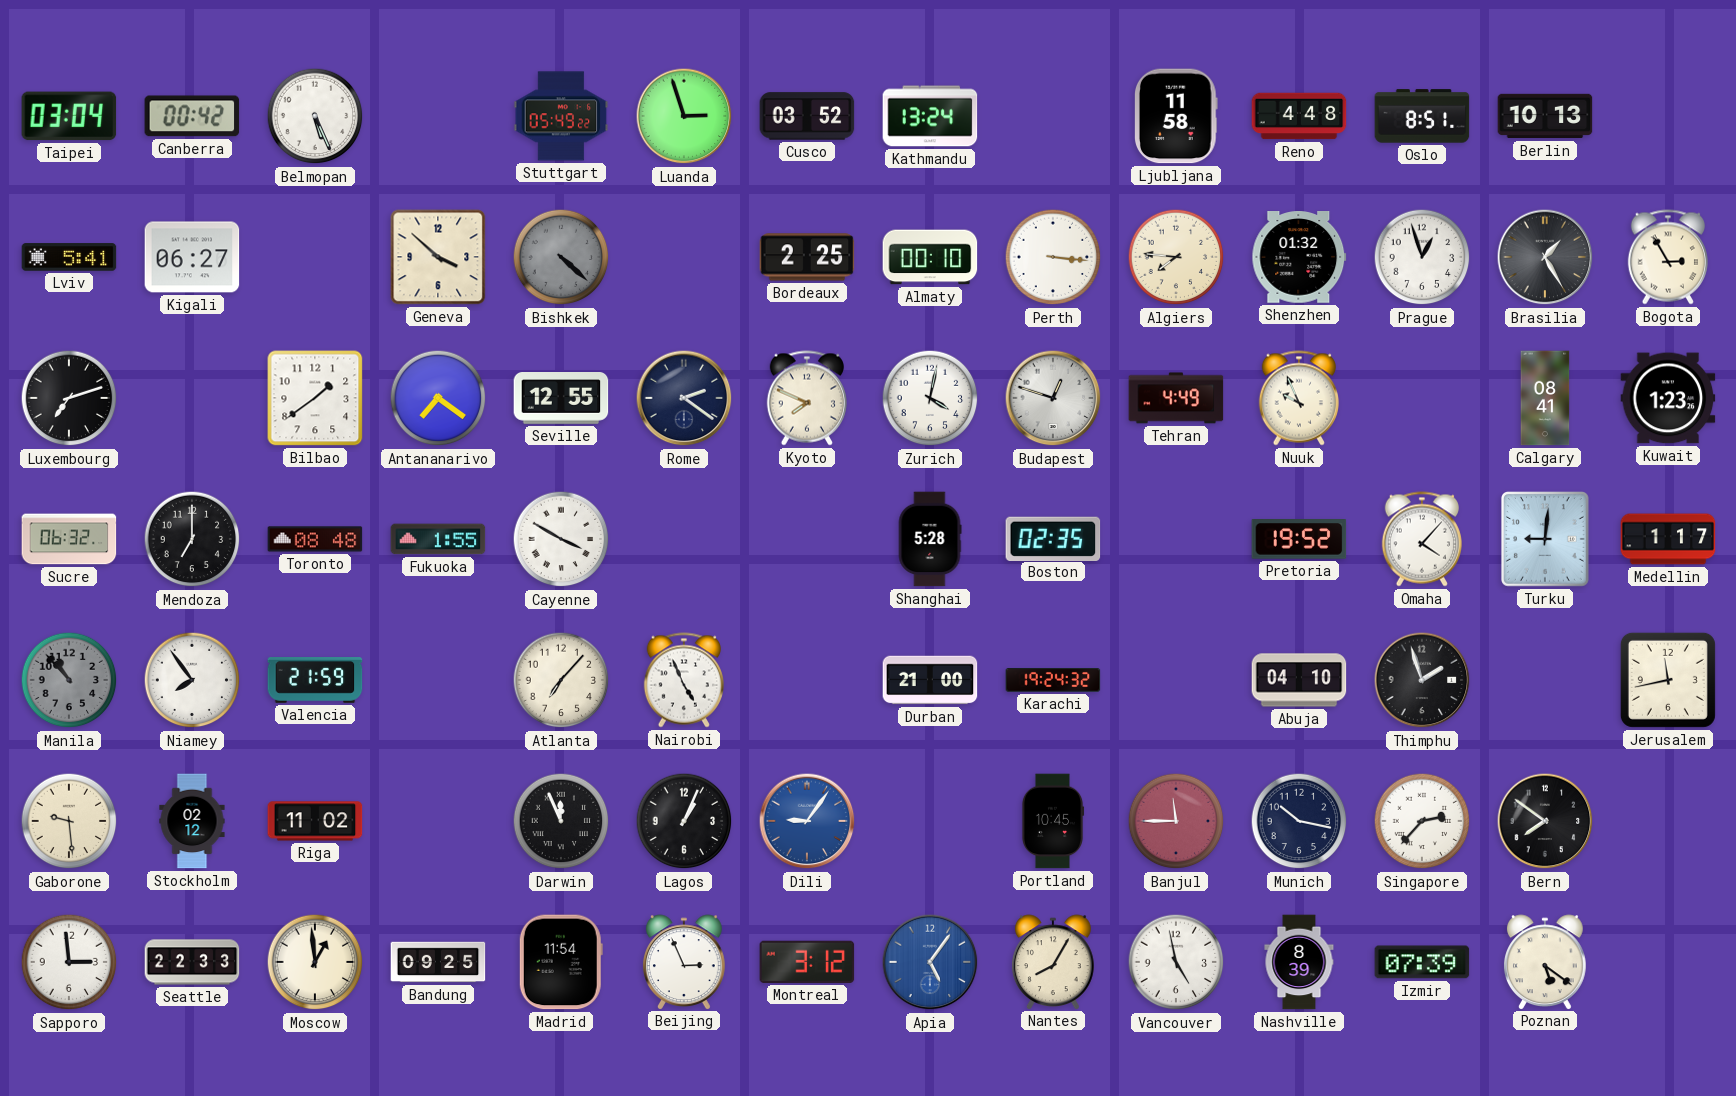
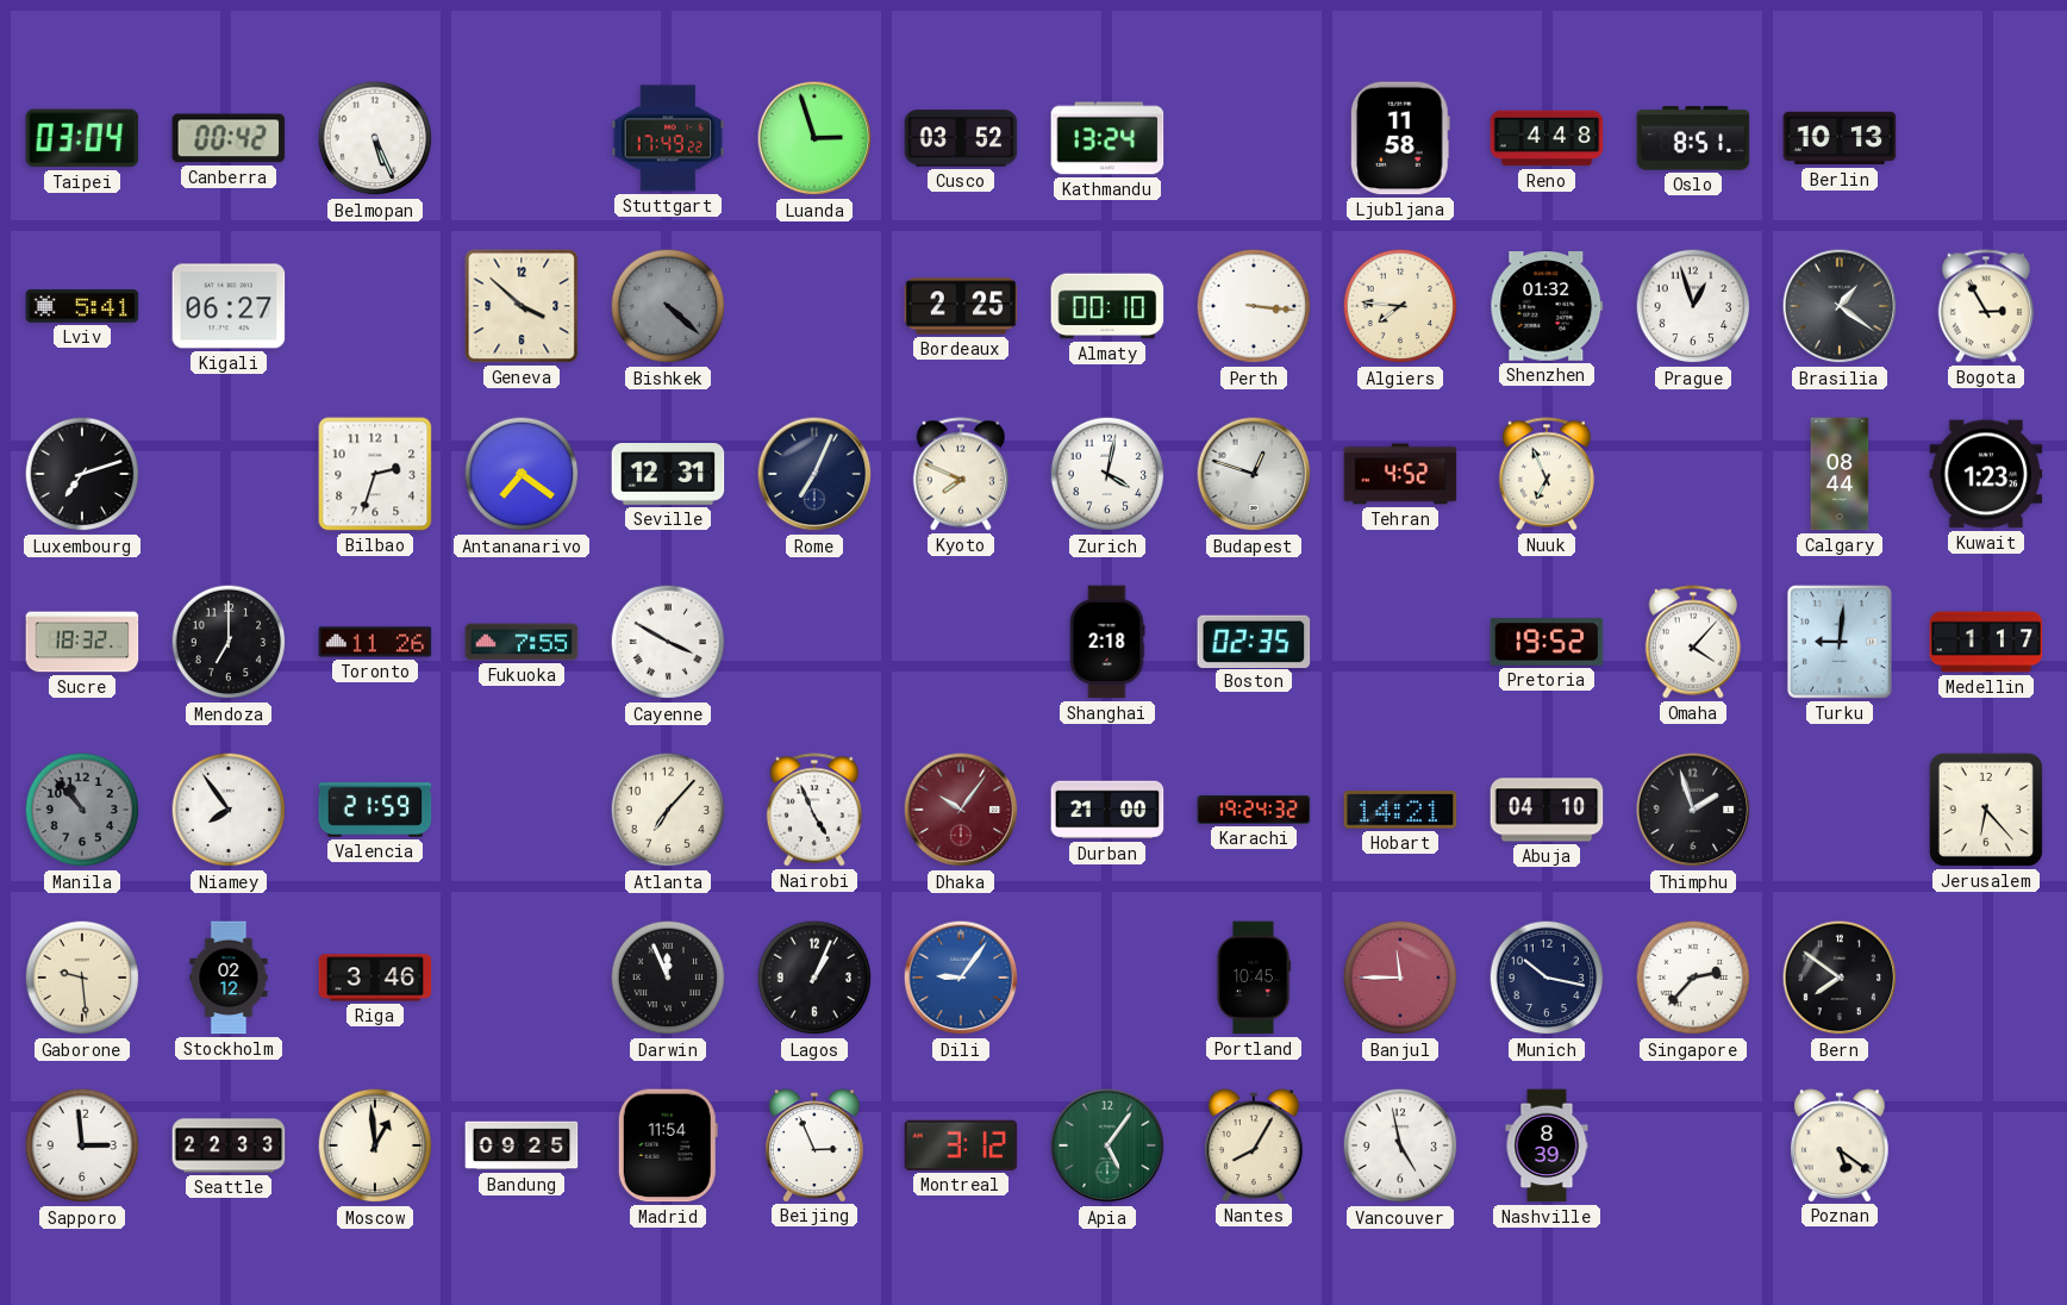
Stuttgart: 05:49 -> 17:49
Brasilia: 1:25 -> 1:21
Bilbao: 1:39 -> 2:33
Seville: 12:55 -> 12:31
Rome: 2:21 -> 7:04
Tehran: 4:49 -> 4:52
Nuuk: 9:56 -> 6:56
Calgary: 08:41 -> 08:44
Sucre: 06:32 -> 18:32
Toronto: 08:48 -> 11:26
Fukuoka: 1:55 -> 7:55
Shanghai: 5:28 -> 2:18
Dhaka: none -> 10:06
Hobart: none -> 14:21
Jerusalem: 11:43 -> 6:23
Riga: 11:02 -> 3:46
Apia dial: blue -> green
Izmir: 07:39 -> none
